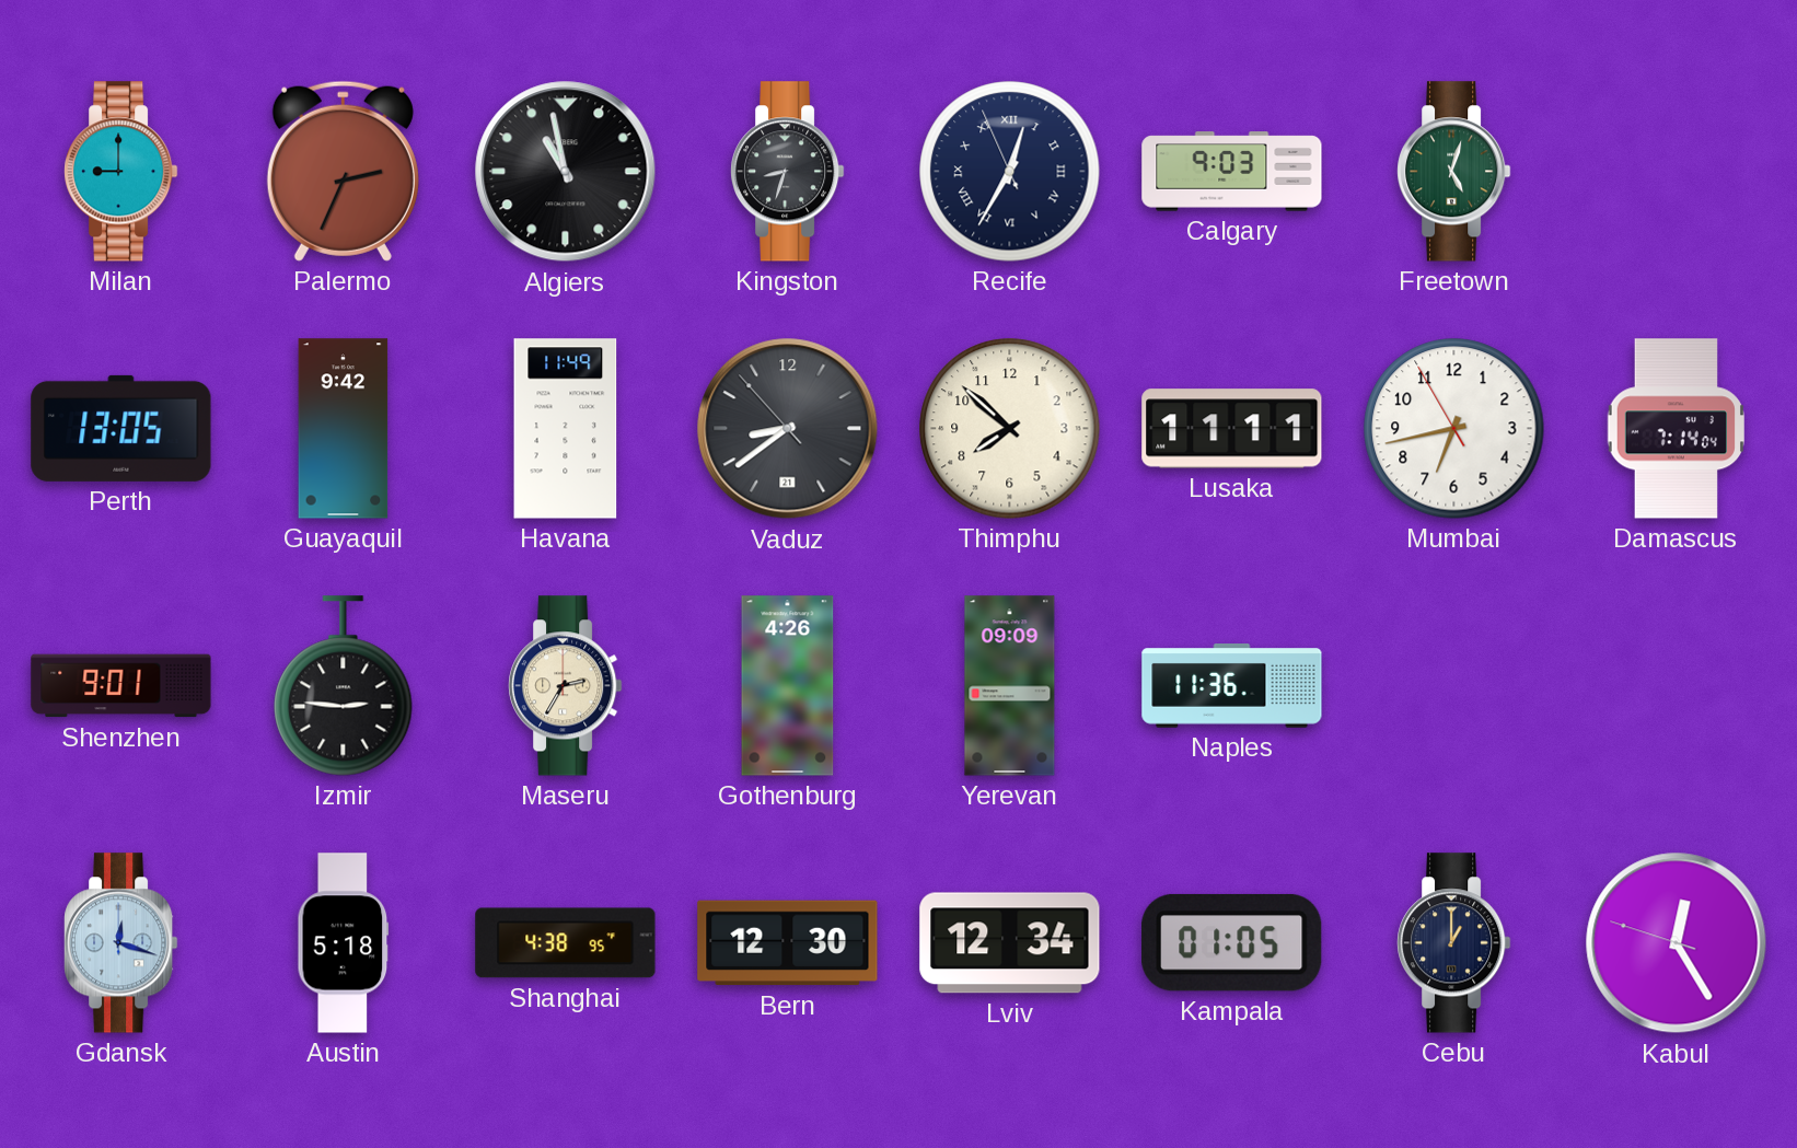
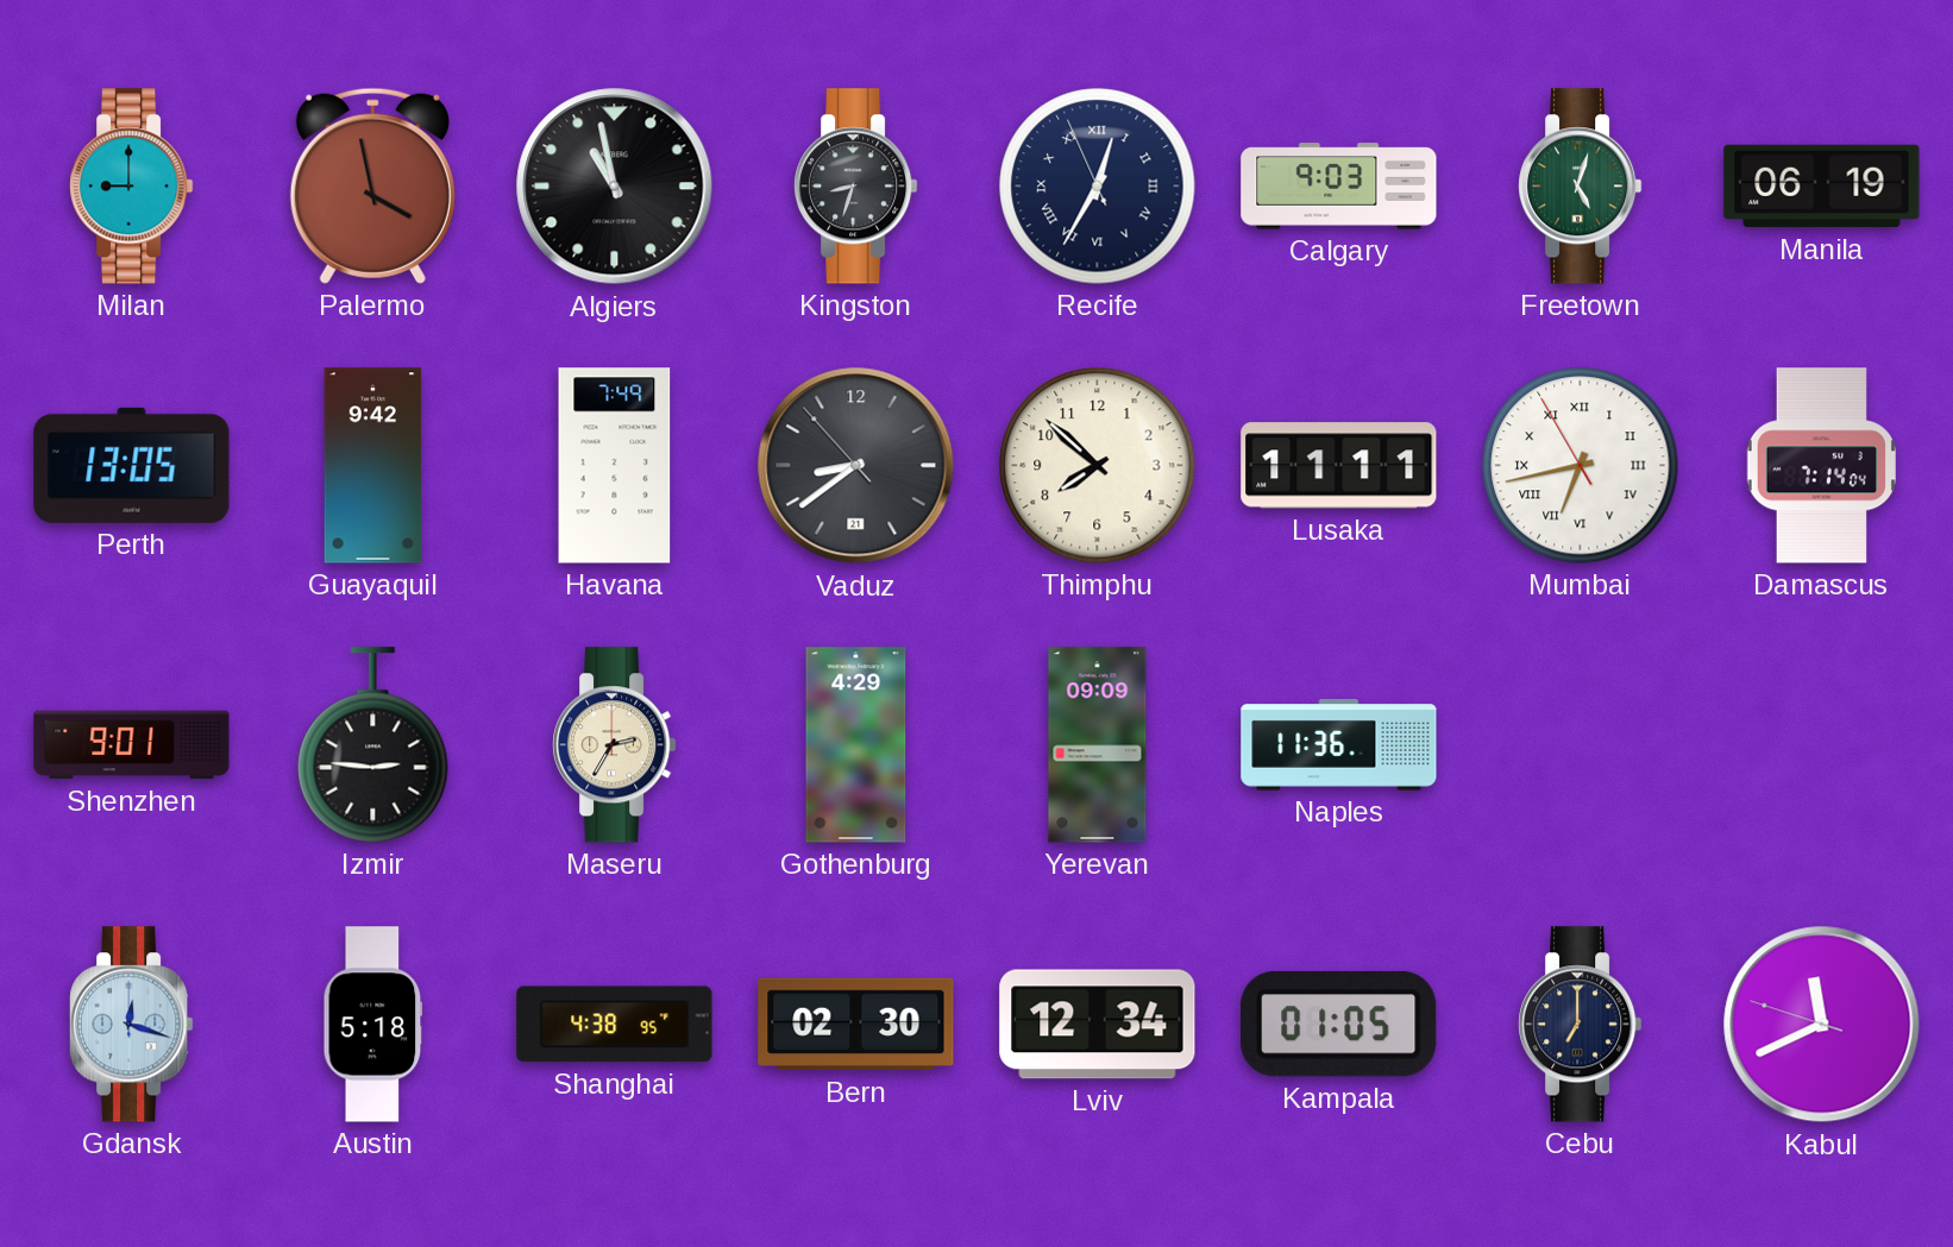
Palermo: 2:34 -> 3:58
Manila: none -> 06:19
Havana: 11:49 -> 7:49
Mumbai numerals: Arabic -> Roman
Gothenburg: 4:26 -> 4:29
Bern: 12:30 -> 02:30
Cebu: 1:00 -> 7:00
Kabul: 12:24 -> 11:40
